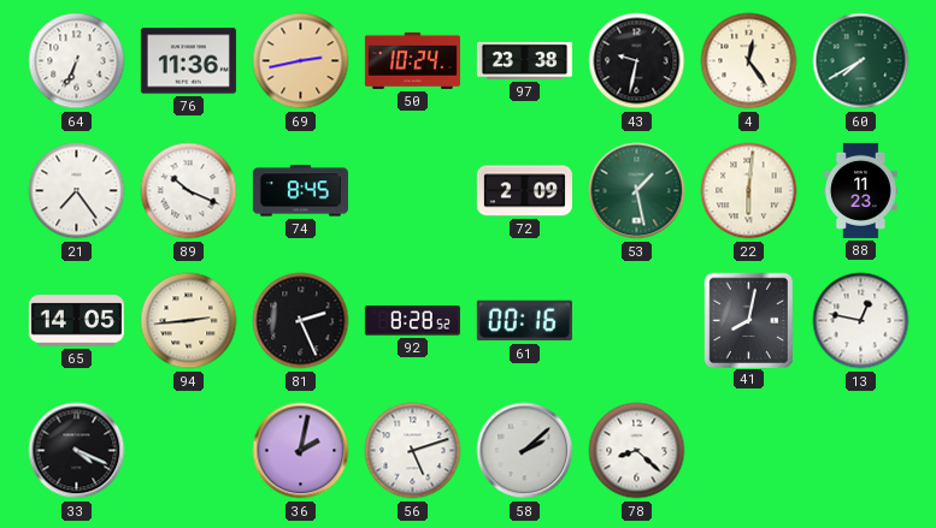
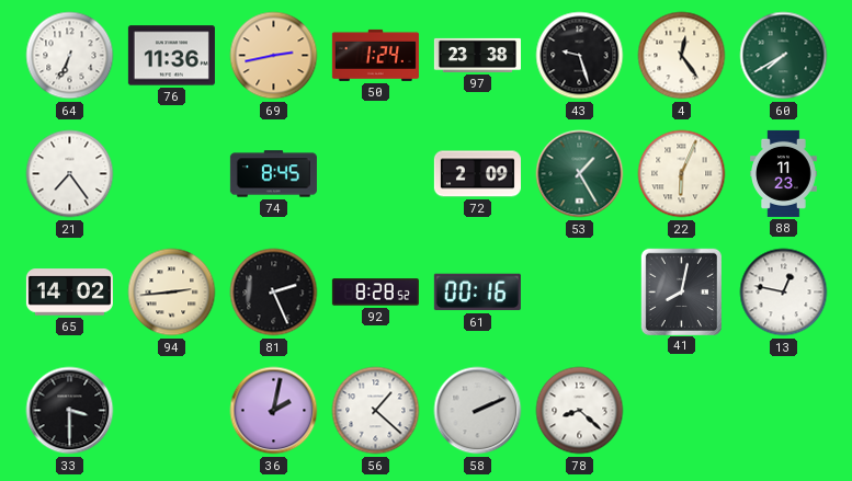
50: 10:24 -> 1:24
43: 9:32 -> 9:27
89: 10:19 -> none
53: 1:28 -> 1:25
22: 6:01 -> 6:04
65: 14:05 -> 14:02
33: 4:19 -> 3:30
56: 5:12 -> 1:22
58: 2:08 -> 2:11
